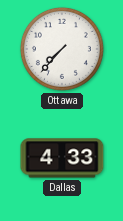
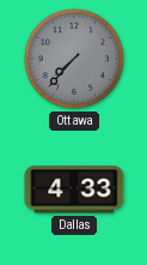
Ottawa dial: white -> grey
